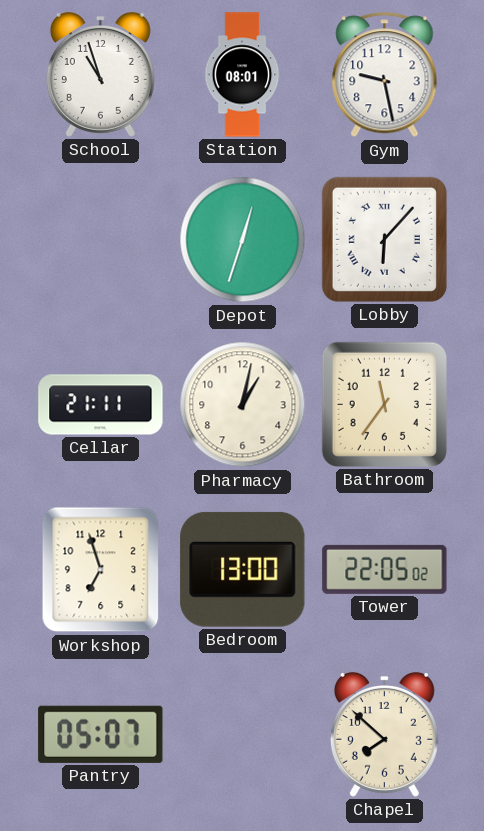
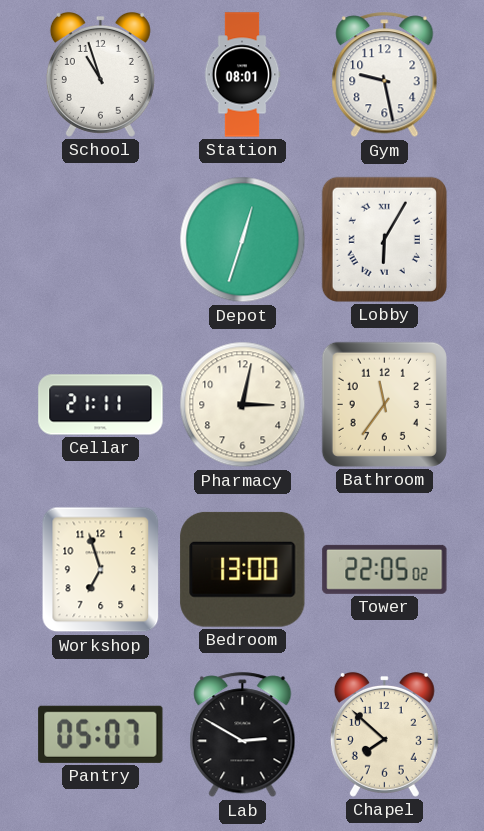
Lobby: 6:07 -> 6:05
Pharmacy: 1:02 -> 3:02
Lab: none -> 2:50
